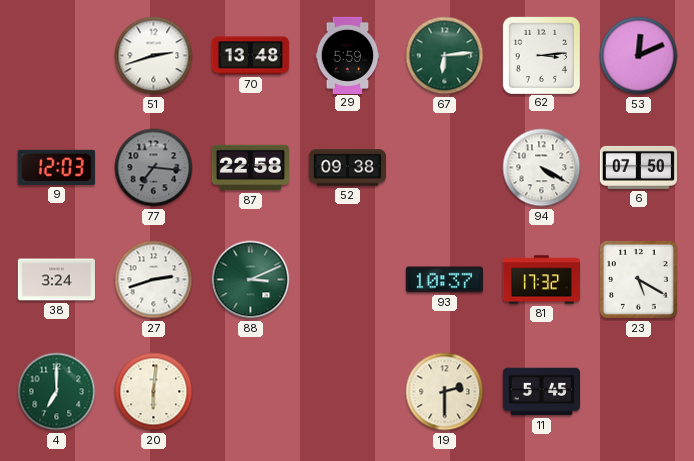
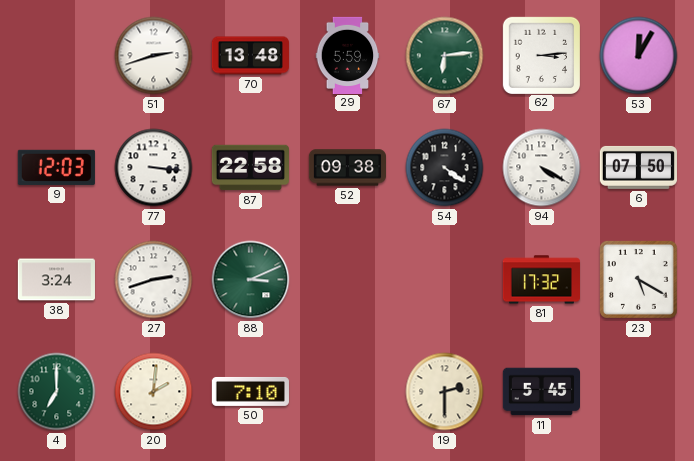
53: 12:11 -> 12:05
77: 7:16 -> 3:16
77 dial: grey -> white
54: none -> 4:21
93: 10:37 -> none
20: 6:01 -> 2:01
50: none -> 7:10
